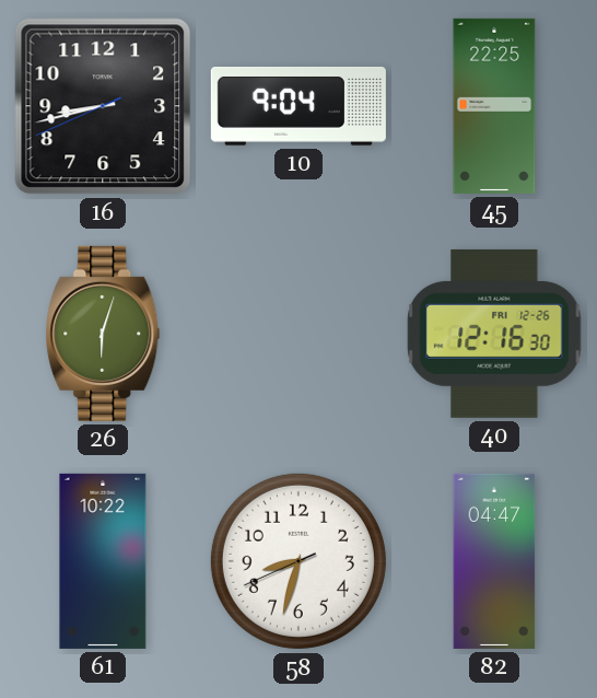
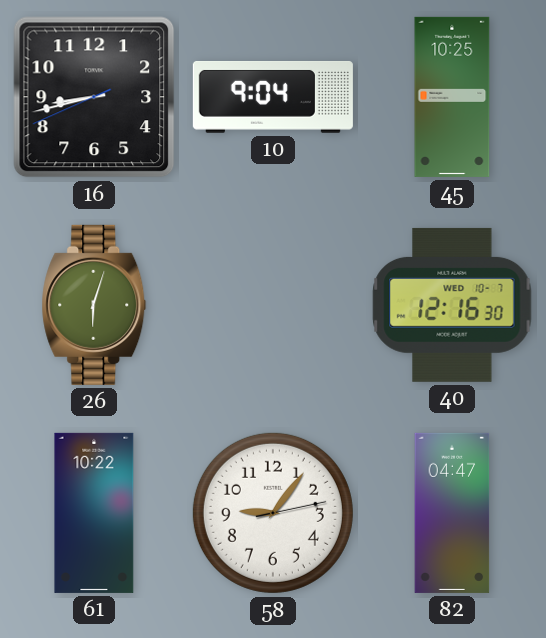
45: 22:25 -> 10:25
40 date: FRI 12-26 -> WED 10-7
58: 8:32 -> 9:06
